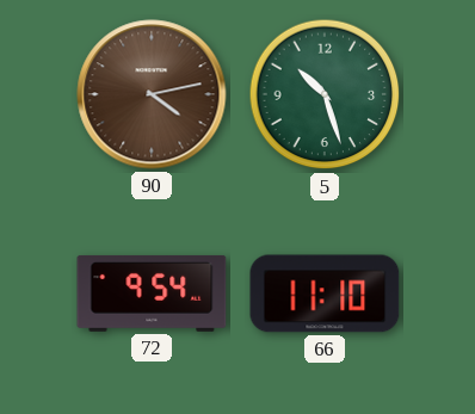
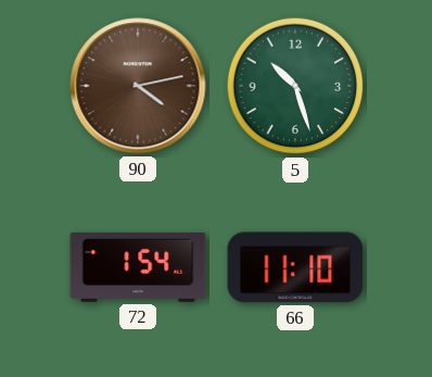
72: 9:54 -> 1:54
